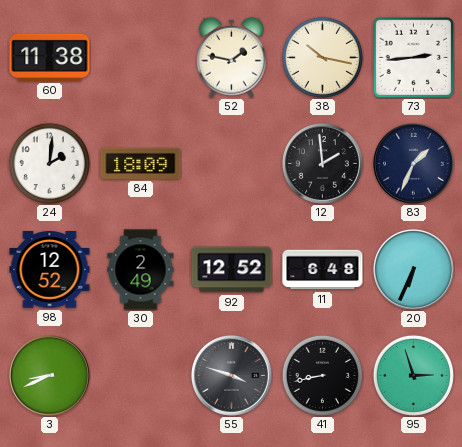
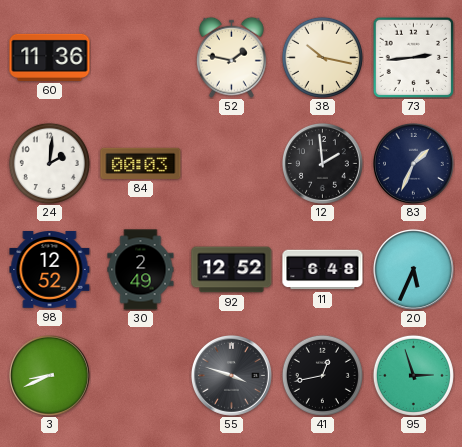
60: 11:38 -> 11:36
84: 18:09 -> 00:03
20: 6:34 -> 5:34
41: 8:43 -> 12:43
